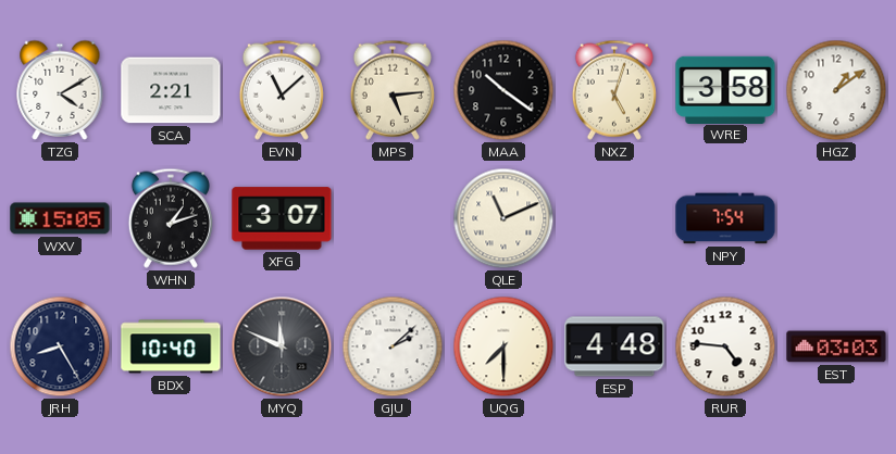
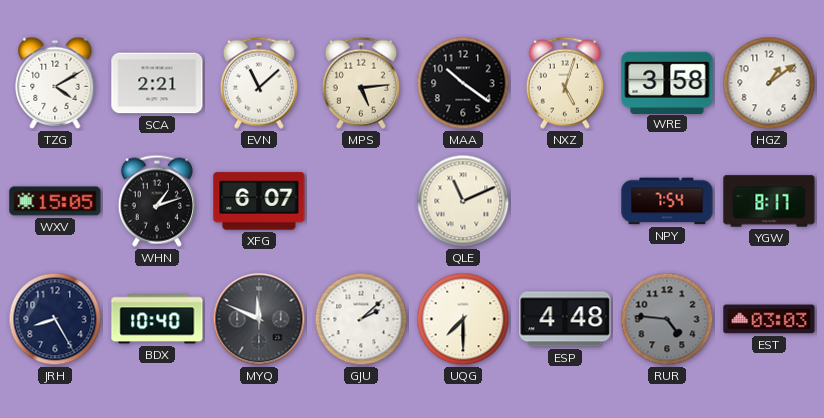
XFG: 3:07 -> 6:07
YGW: none -> 8:17
RUR dial: white -> grey
